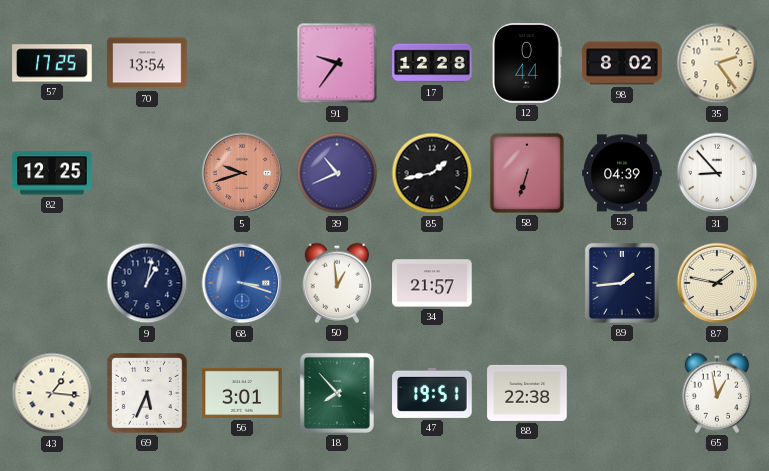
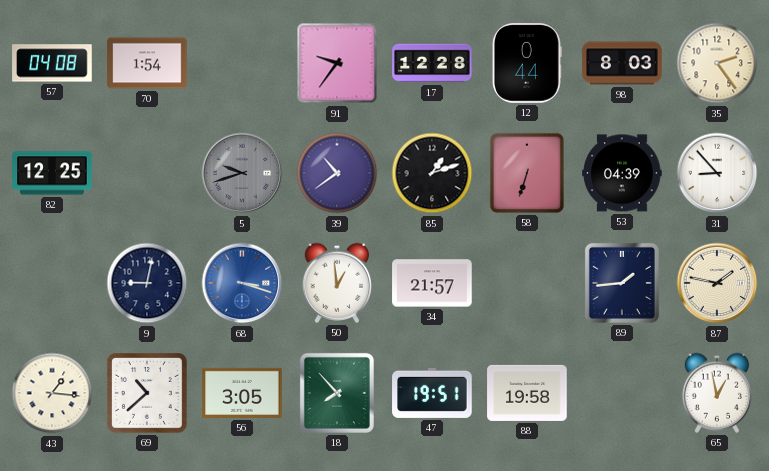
57: 17:25 -> 04:08
70: 13:54 -> 1:54
98: 8:02 -> 8:03
5 dial: salmon -> grey
39: 10:41 -> 10:39
85: 1:43 -> 1:12
9: 1:02 -> 9:02
69: 5:34 -> 10:38
56: 3:01 -> 3:05
88: 22:38 -> 19:58
